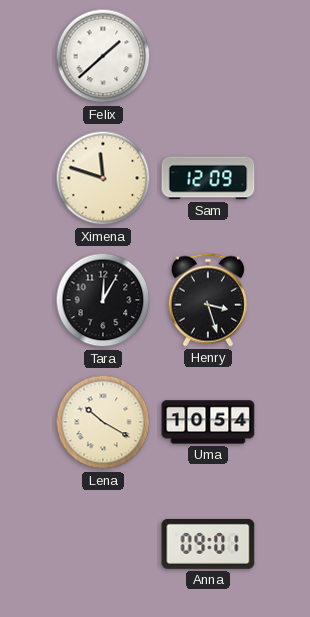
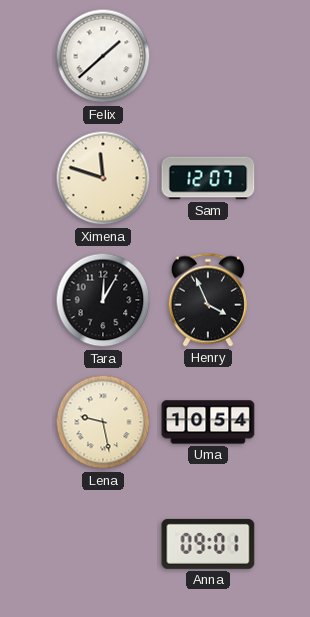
Sam: 12:09 -> 12:07
Henry: 3:27 -> 3:56
Lena: 10:20 -> 9:28
